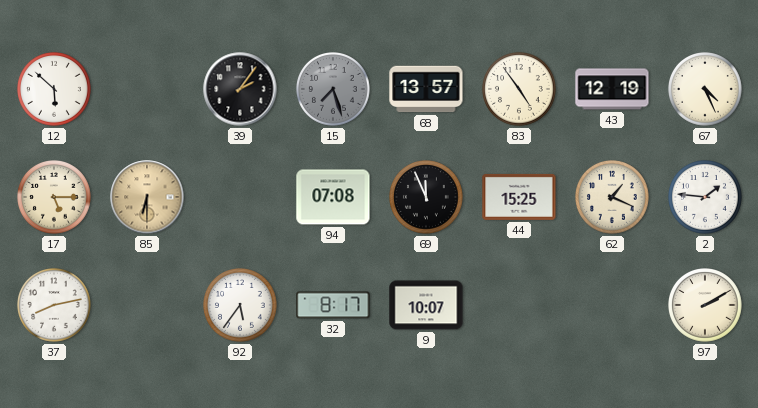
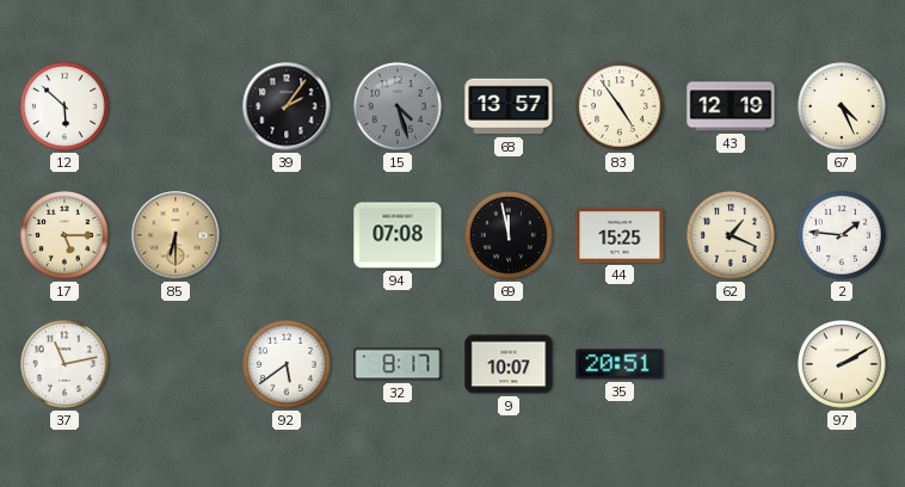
15: 7:27 -> 4:27
69: 11:56 -> 11:58
37: 8:13 -> 11:13
92: 5:36 -> 5:39
35: none -> 20:51
